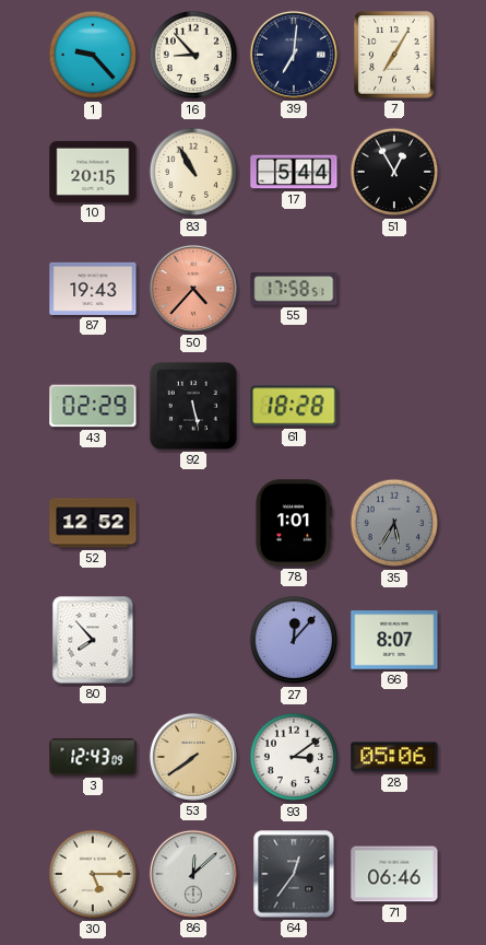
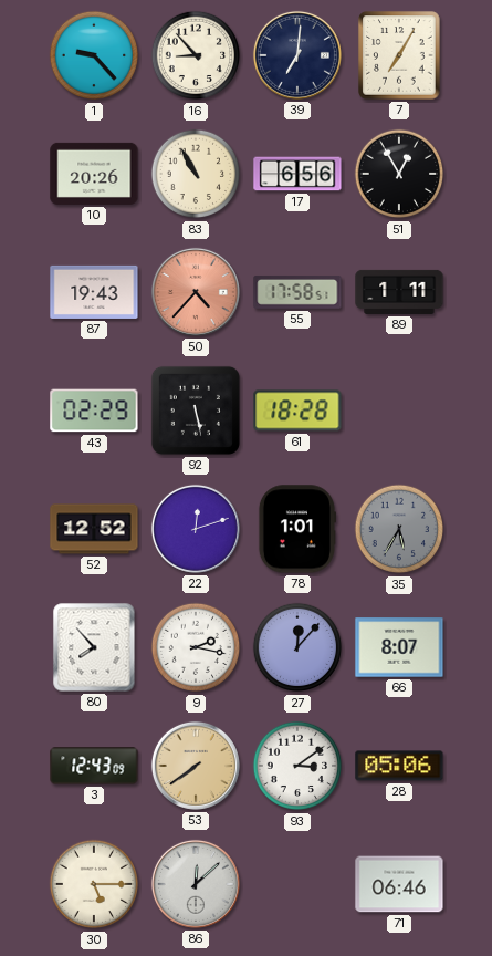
10: 20:15 -> 20:26
17: 5:44 -> 6:56
89: none -> 1:11
22: none -> 12:12
9: none -> 2:17
64: 12:36 -> none
